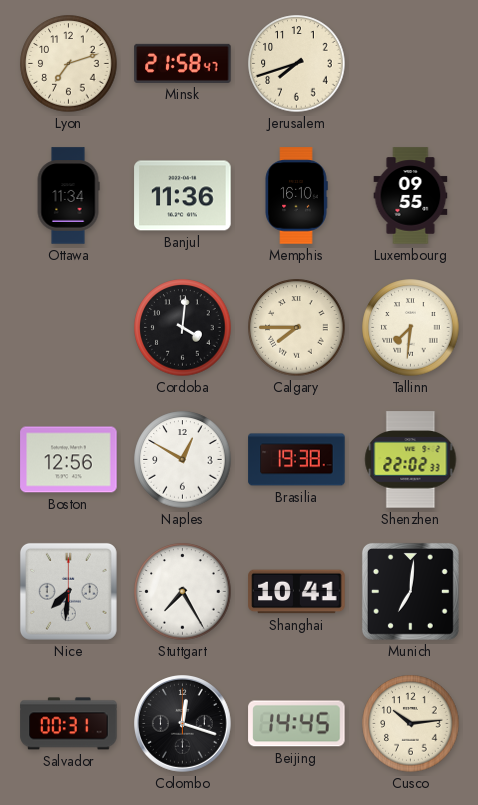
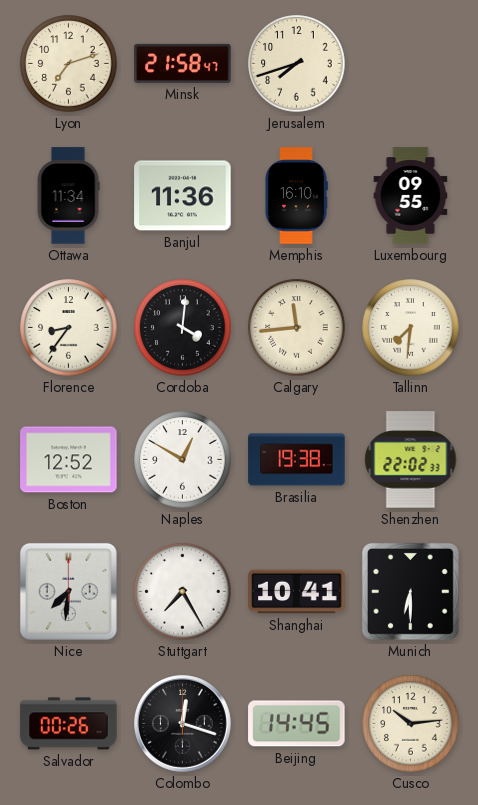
Florence: none -> 8:36
Calgary: 7:45 -> 11:44
Boston: 12:56 -> 12:52
Munich: 7:01 -> 6:30
Salvador: 00:31 -> 00:26
